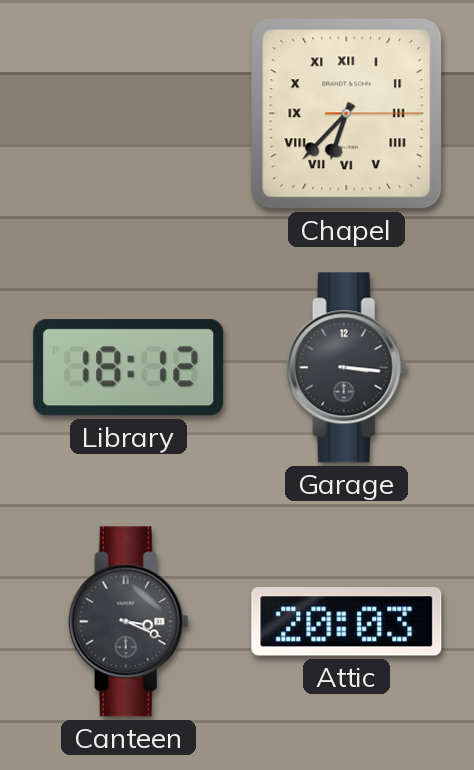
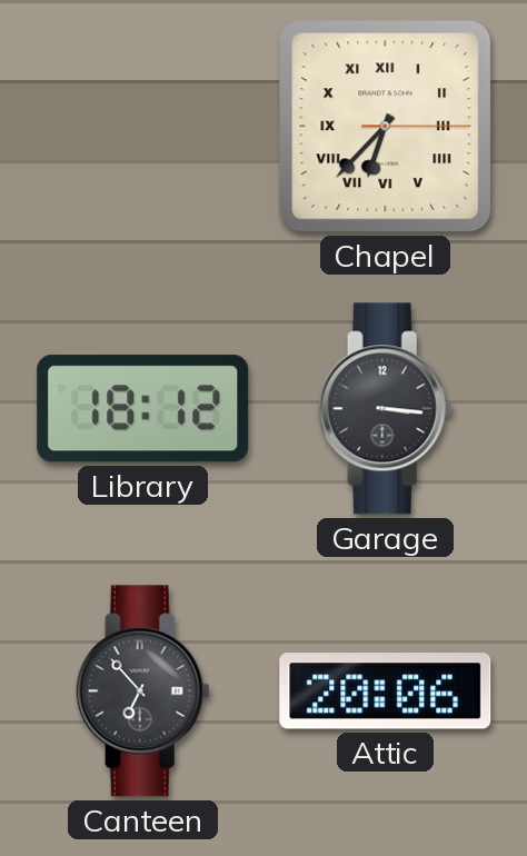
Canteen: 3:19 -> 6:53
Attic: 20:03 -> 20:06
